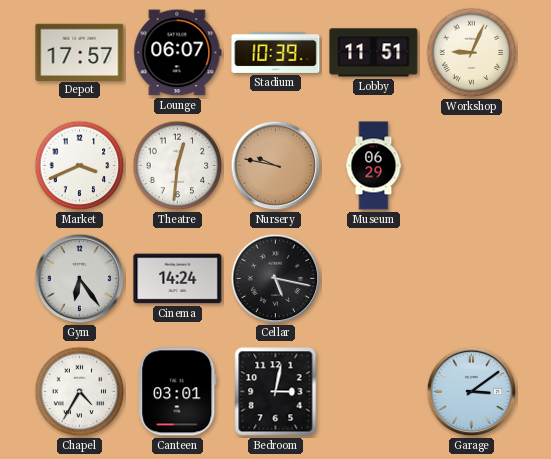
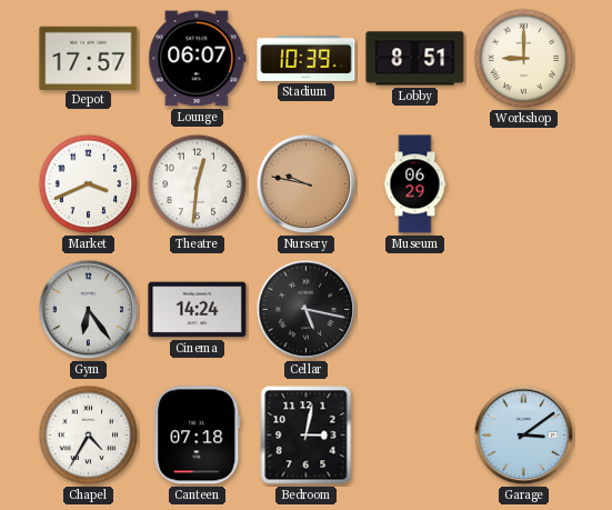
Lobby: 11:51 -> 8:51
Workshop: 9:04 -> 9:00
Canteen: 03:01 -> 07:18
